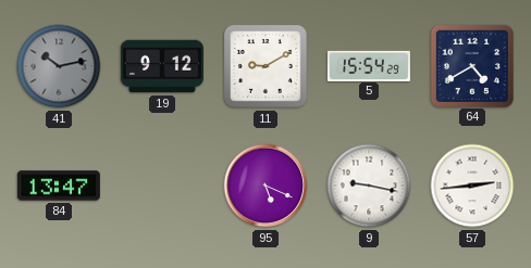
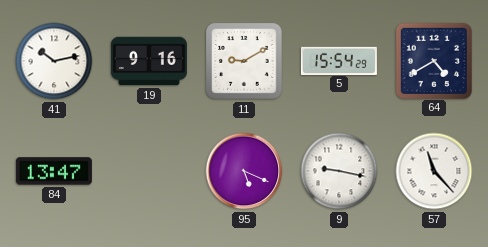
41 dial: grey -> white
19: 9:12 -> 9:16
57: 2:44 -> 11:23
